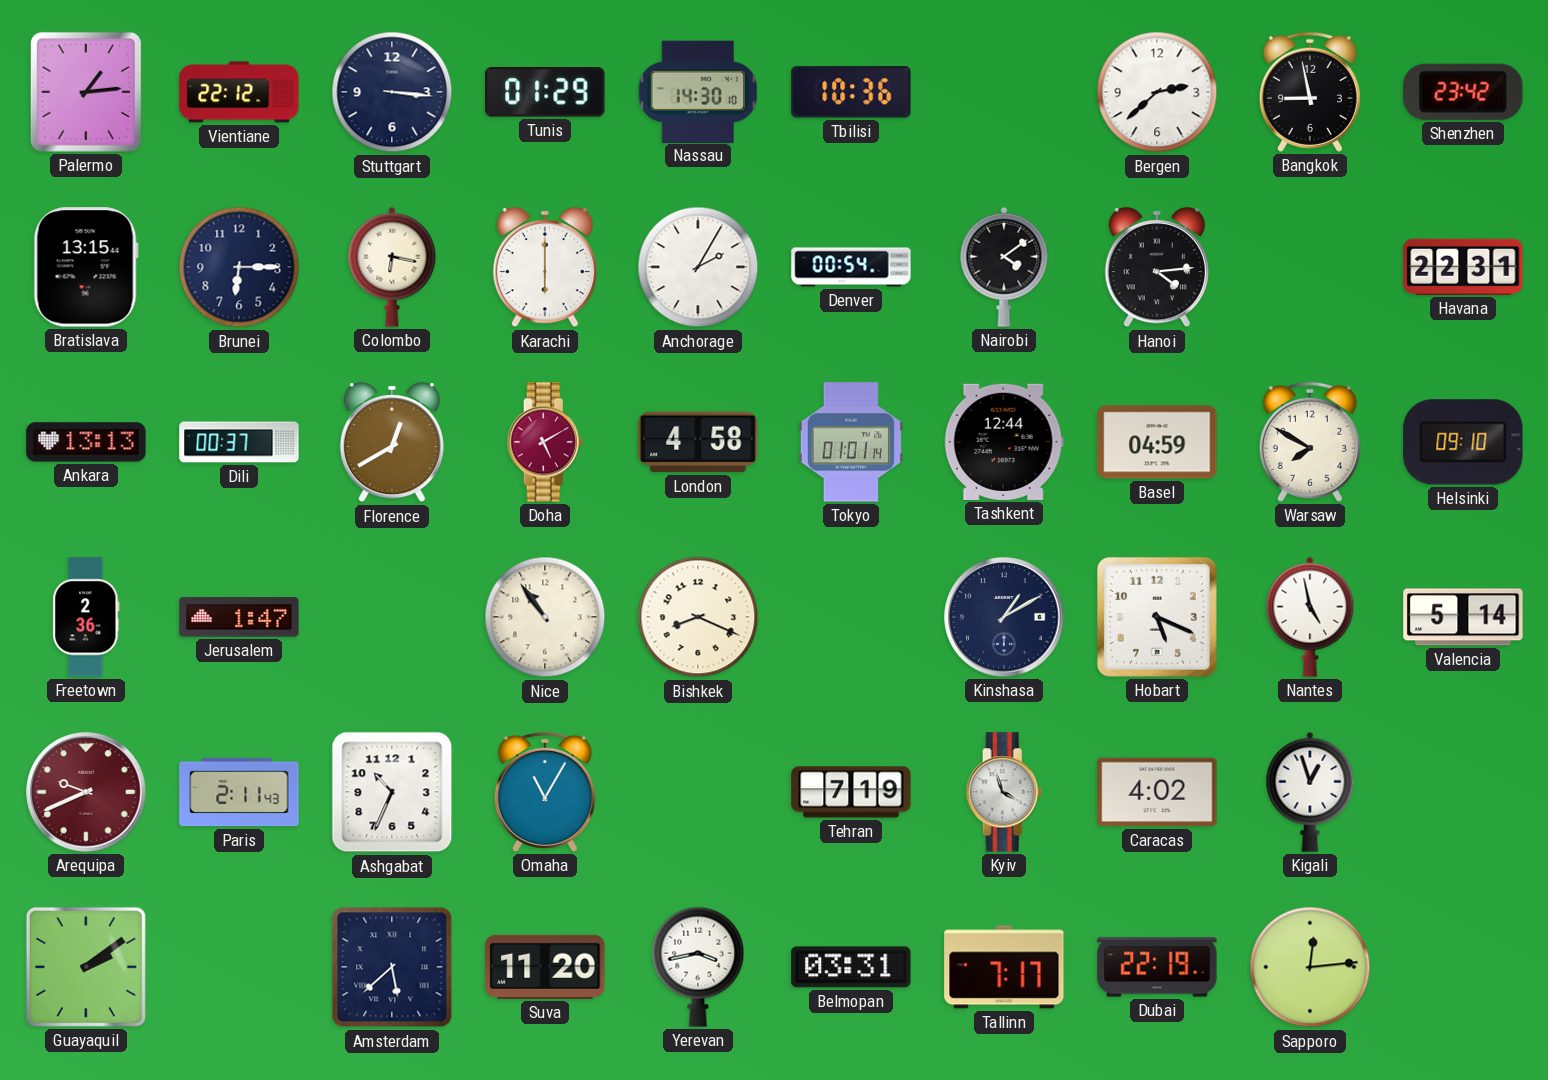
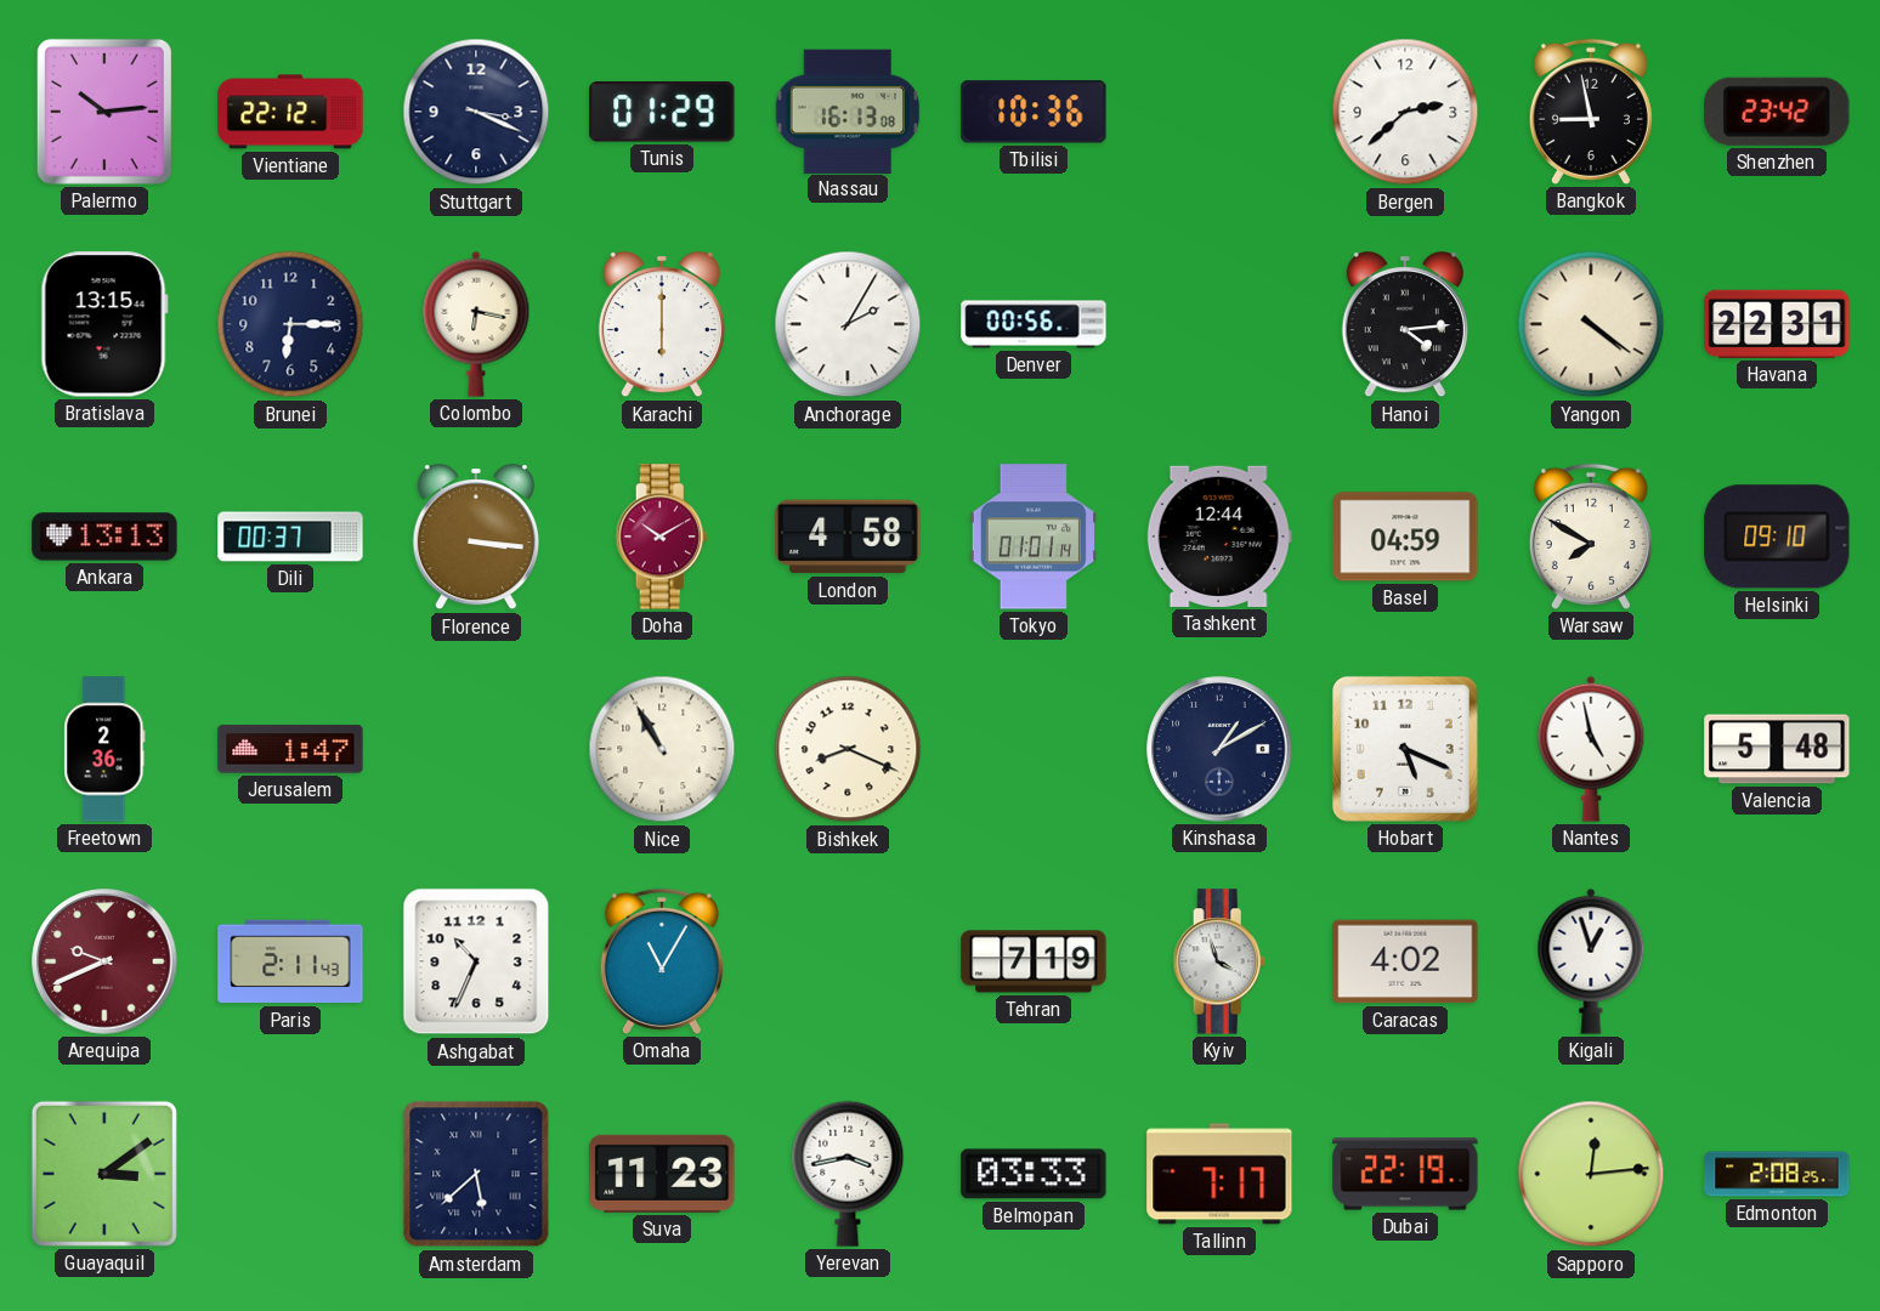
Palermo: 1:14 -> 10:14
Stuttgart: 3:16 -> 3:19
Nassau: 14:30 -> 16:13
Denver: 00:54 -> 00:56
Nairobi: 4:09 -> none
Yangon: none -> 4:21
Florence: 12:40 -> 3:16
Doha: 5:10 -> 10:10
Nice: 10:54 -> 10:55
Valencia: 5:14 -> 5:48
Guayaquil: 2:09 -> 3:09
Suva: 11:20 -> 11:23
Belmopan: 03:31 -> 03:33
Edmonton: none -> 2:08
